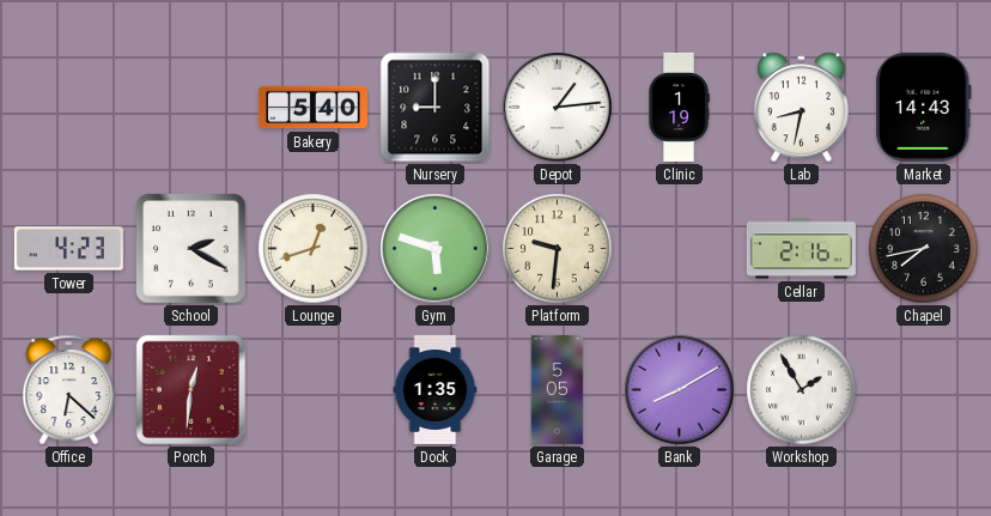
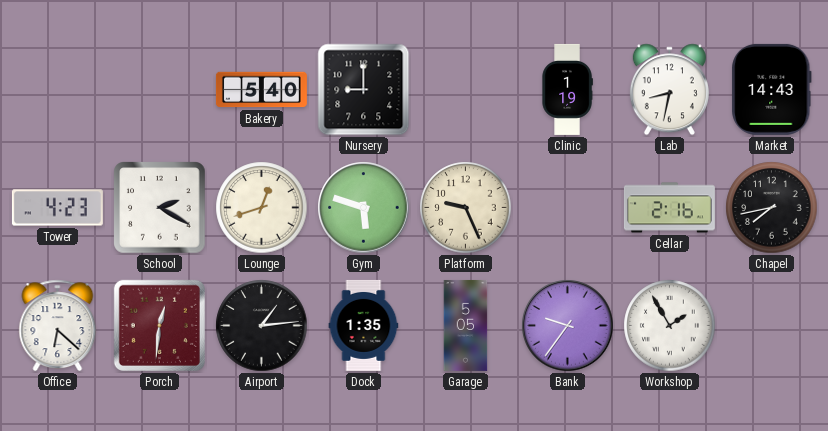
Depot: 1:14 -> none
Platform: 9:31 -> 9:26
Airport: none -> 1:14
Bank: 8:10 -> 9:36
